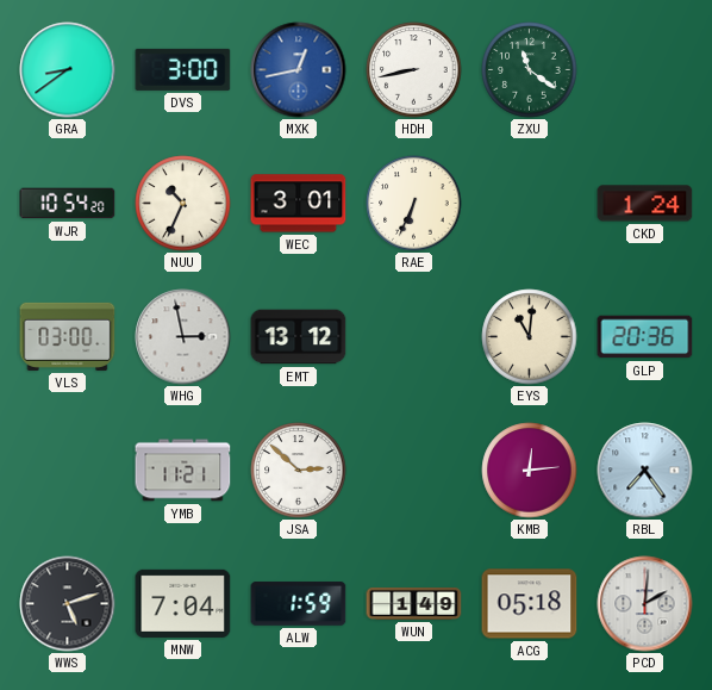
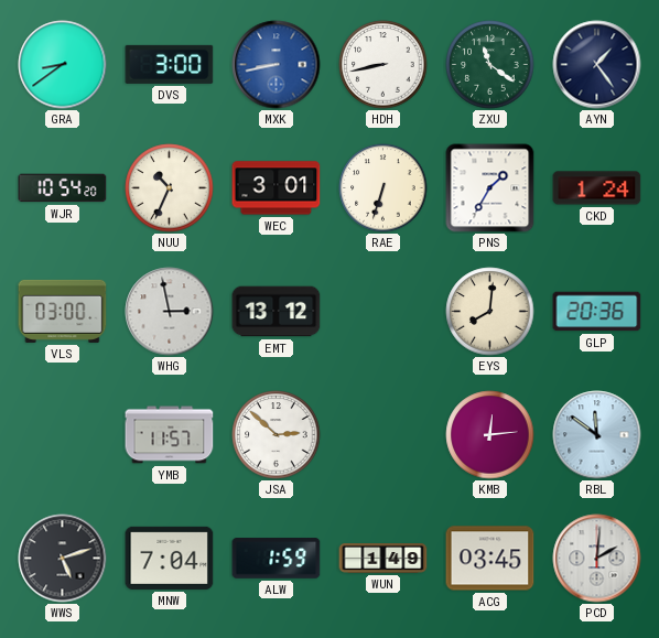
MXK: 12:43 -> 8:43
AYN: none -> 1:24
RAE: 6:34 -> 6:33
PNS: none -> 1:35
EYS: 11:01 -> 8:01
YMB: 11:21 -> 11:57
RBL: 7:24 -> 11:51
ACG: 05:18 -> 03:45
